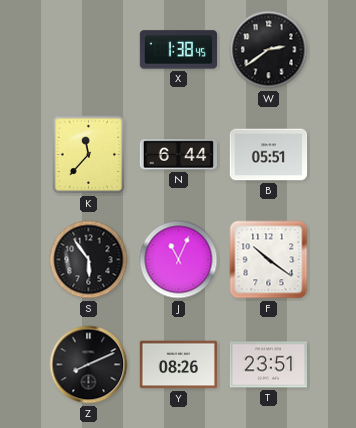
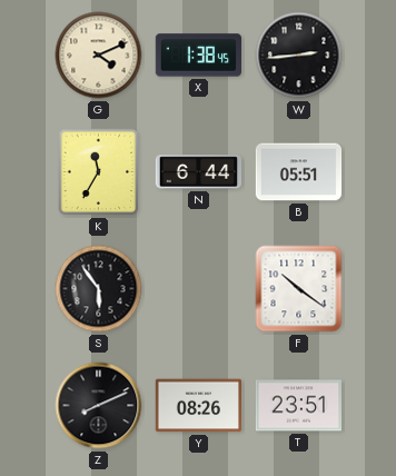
G: none -> 4:11
W: 2:39 -> 2:44
K: 11:37 -> 11:35
J: 11:04 -> none
